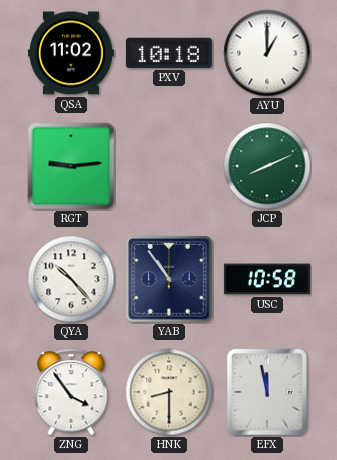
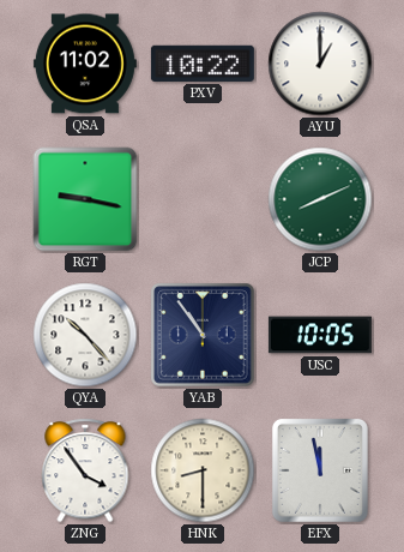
PXV: 10:18 -> 10:22
RGT: 9:14 -> 9:17
USC: 10:58 -> 10:05
